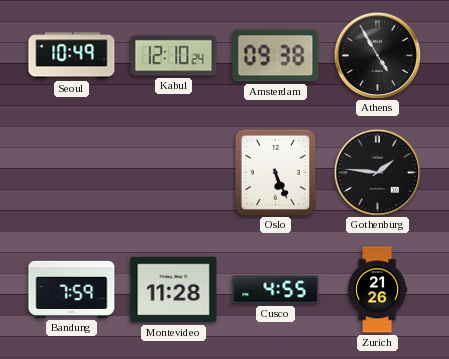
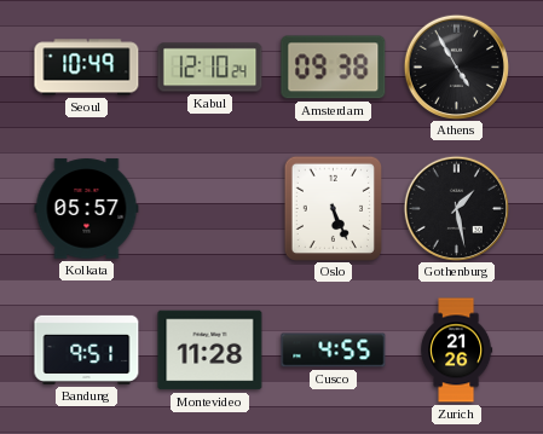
Kolkata: none -> 05:57
Gothenburg: 1:46 -> 1:28
Bandung: 7:59 -> 9:51
